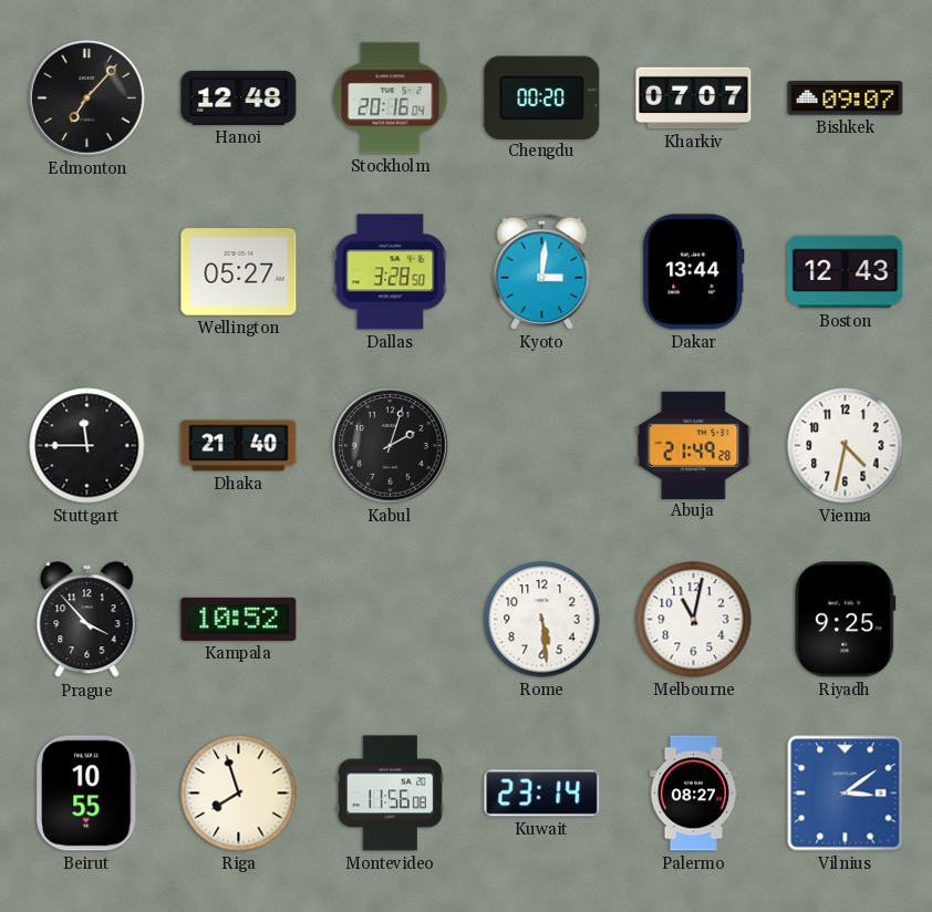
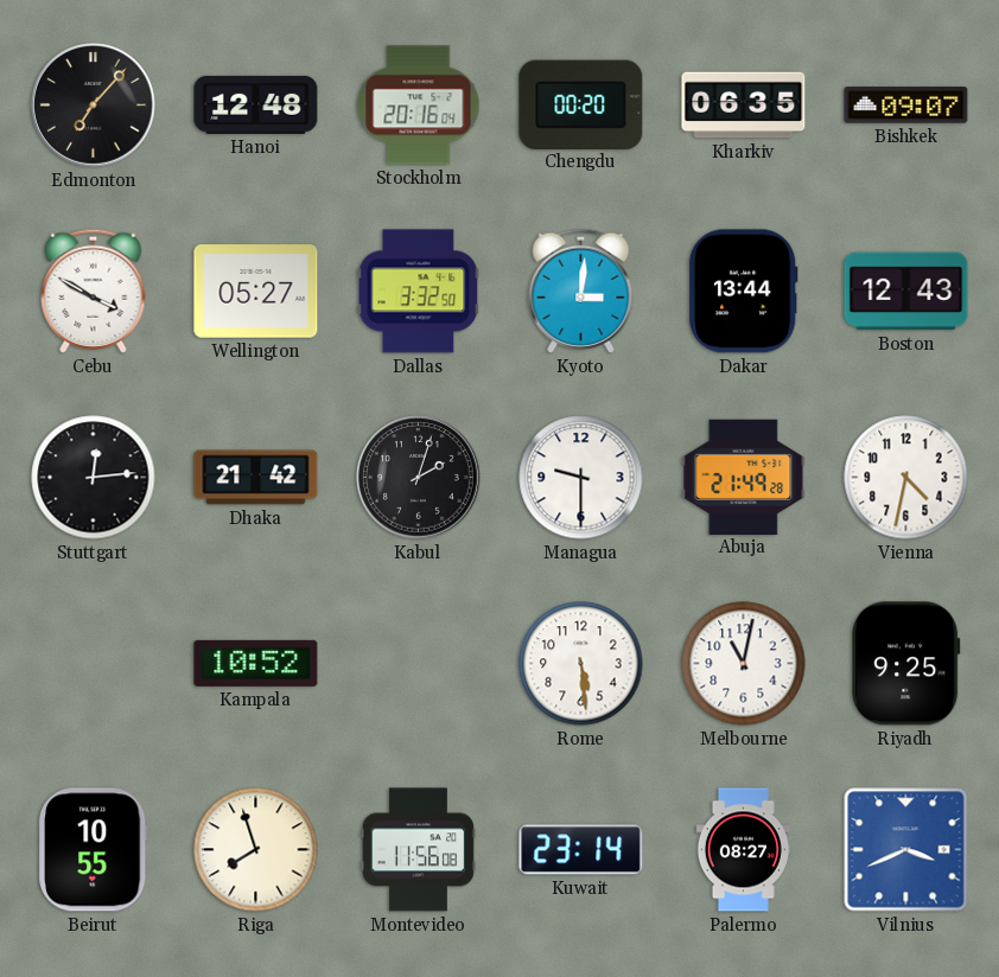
Kharkiv: 07:07 -> 06:35
Cebu: none -> 3:50
Dallas: 3:28 -> 3:32
Stuttgart: 11:45 -> 12:14
Dhaka: 21:40 -> 21:42
Managua: none -> 9:30
Prague: 3:53 -> none
Vilnius: 3:09 -> 3:41
